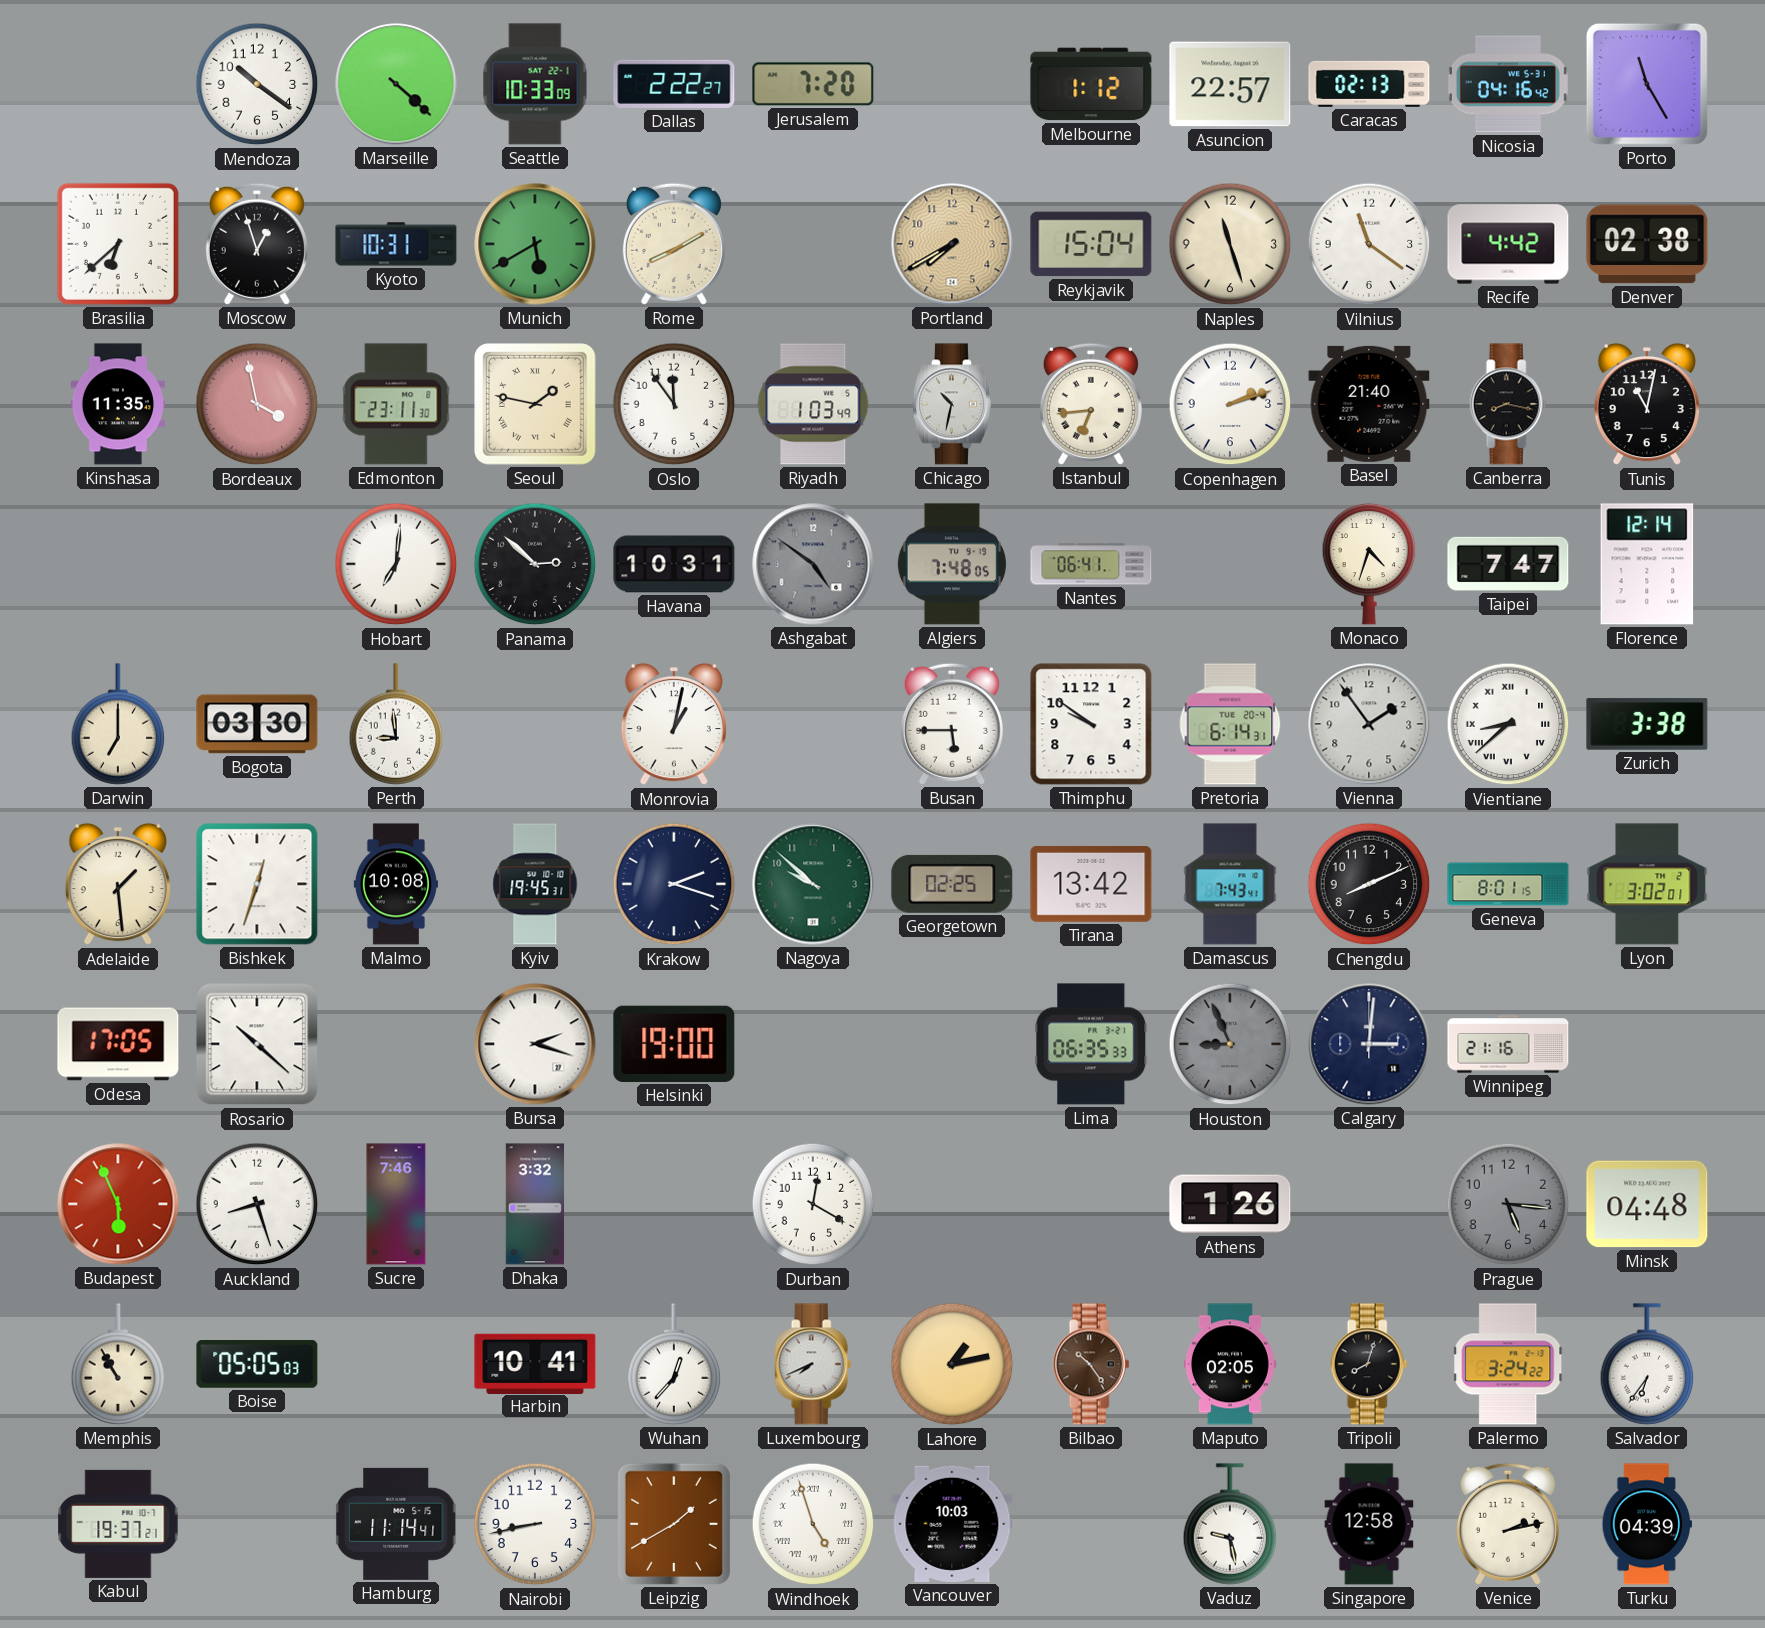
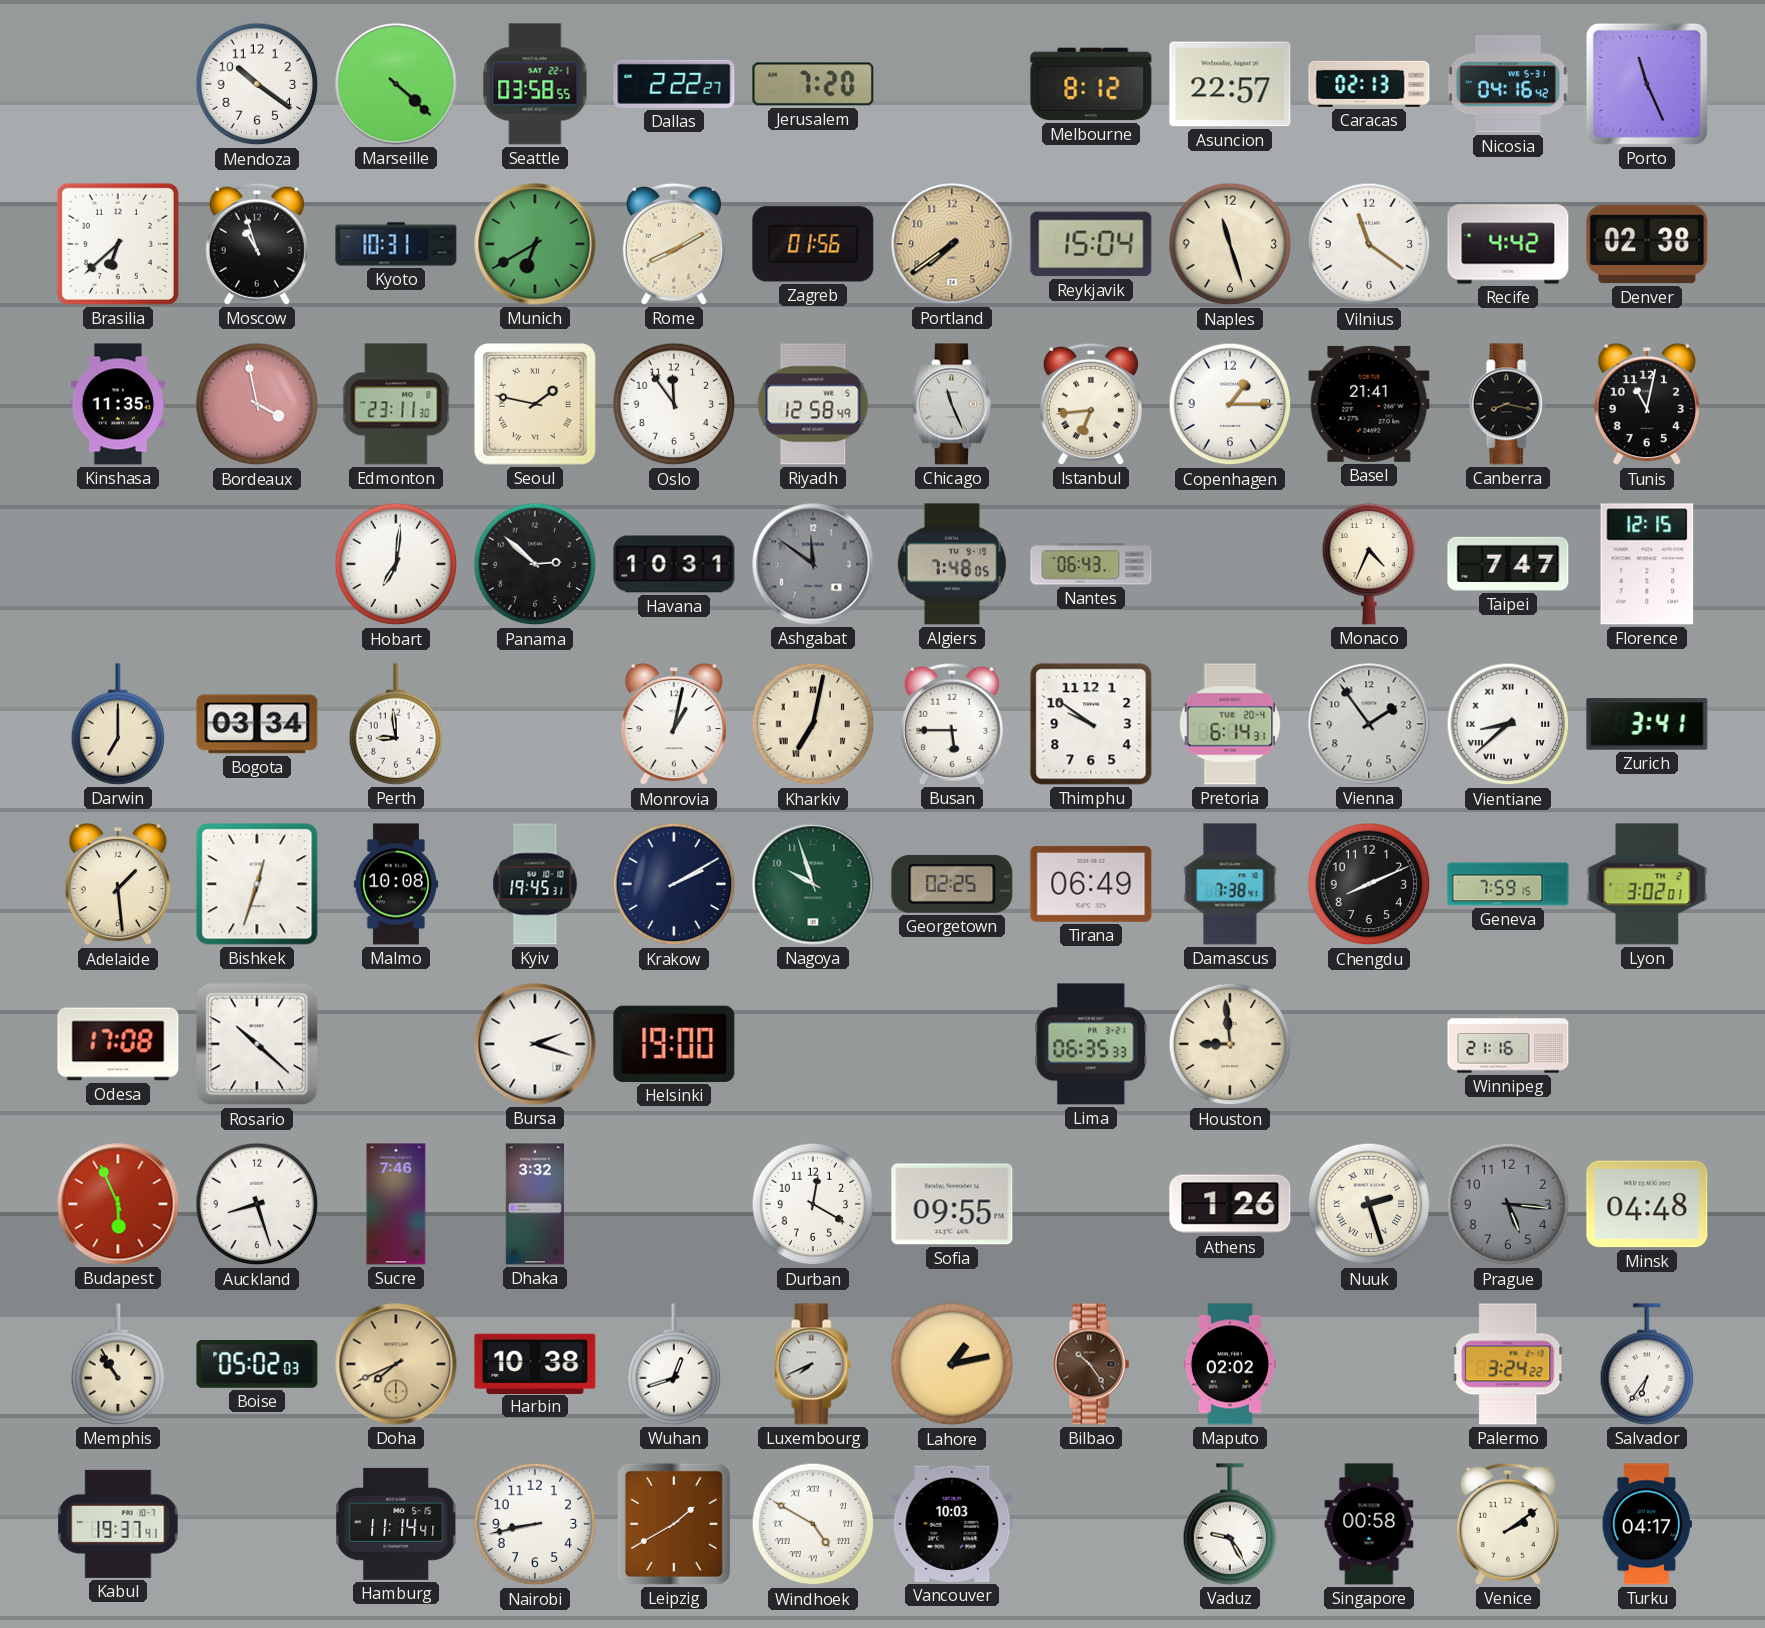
Seattle: 10:33 -> 03:58
Melbourne: 1:12 -> 8:12
Porto: 11:25 -> 11:26
Moscow: 12:57 -> 10:57
Munich: 5:40 -> 6:40
Zagreb: none -> 01:56
Portland: 7:40 -> 7:39
Riyadh: 1:03 -> 12:58
Chicago: 10:32 -> 11:26
Copenhagen: 2:12 -> 1:15
Basel: 21:40 -> 21:41
Ashgabat: 4:51 -> 11:51
Nantes: 06:41 -> 06:43
Monaco: 4:33 -> 4:34
Florence: 12:14 -> 12:15
Bogota: 03:30 -> 03:34
Kharkiv: none -> 7:02
Zurich: 3:38 -> 3:41
Krakow: 2:18 -> 2:10
Nagoya: 9:52 -> 9:57
Tirana: 13:42 -> 06:49
Damascus: 7:43 -> 7:38
Geneva: 8:01 -> 7:59
Odesa: 17:05 -> 17:08
Houston: 8:56 -> 8:59
Houston dial: grey -> cream
Calgary: 3:01 -> none
Sofia: none -> 09:55
Nuuk: none -> 2:27
Memphis: 10:55 -> 10:54
Boise: 05:05 -> 05:02
Doha: none -> 7:41
Harbin: 10:41 -> 10:38
Wuhan: 12:37 -> 12:42
Maputo: 02:05 -> 02:02
Tripoli: 8:03 -> none
Kabul: 19:37:21 -> 19:37:41
Windhoek: 4:57 -> 4:50
Vaduz: 9:28 -> 9:25
Singapore: 12:58 -> 00:58
Venice: 2:13 -> 2:09
Turku: 04:39 -> 04:17
